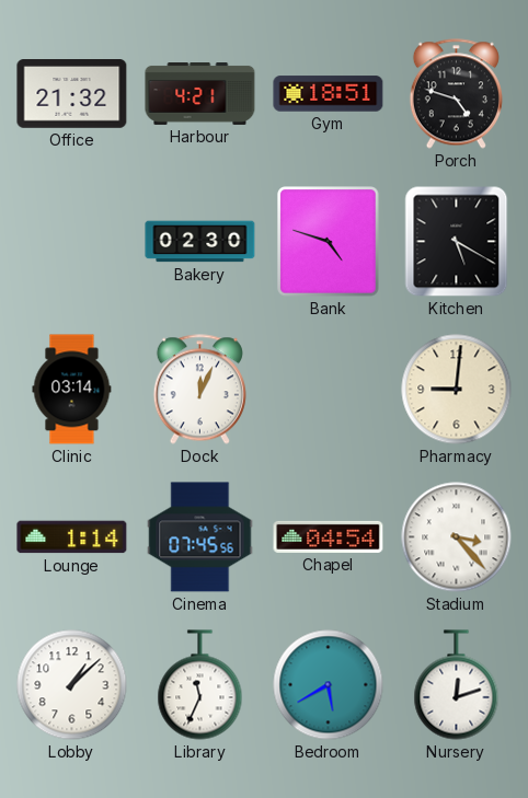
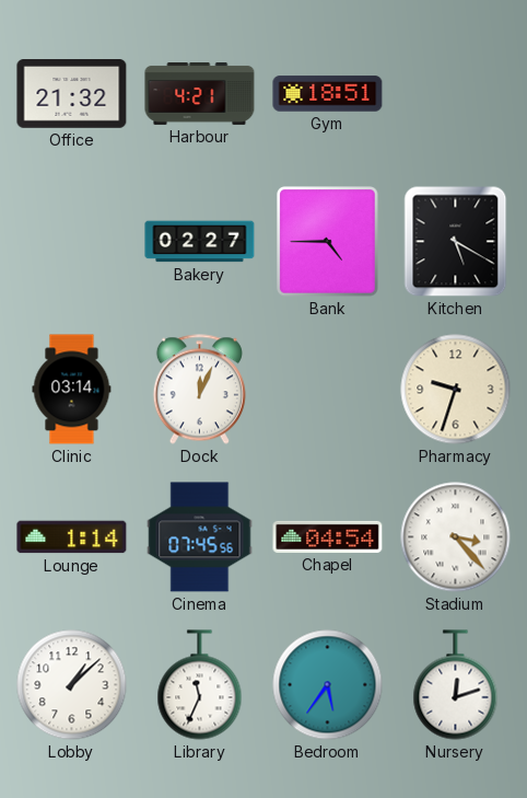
Porch: 4:48 -> none
Bakery: 02:30 -> 02:27
Bank: 4:48 -> 4:45
Pharmacy: 9:01 -> 9:33
Bedroom: 5:40 -> 5:36
